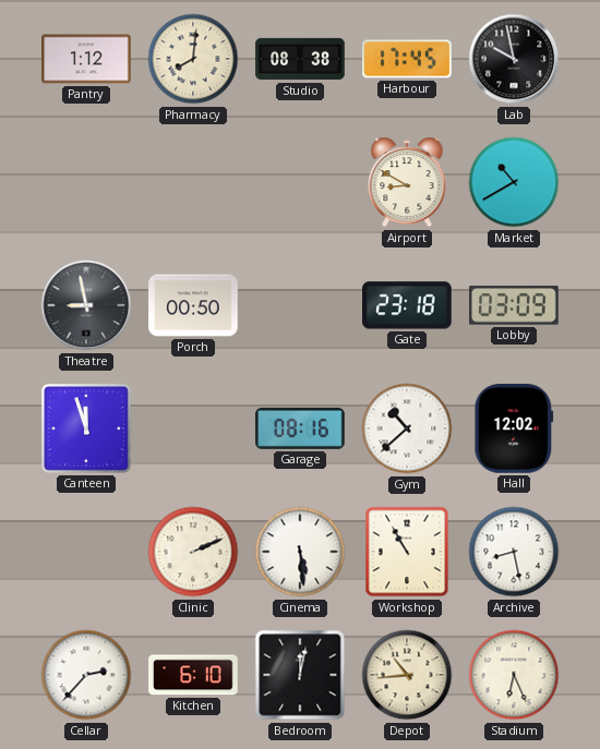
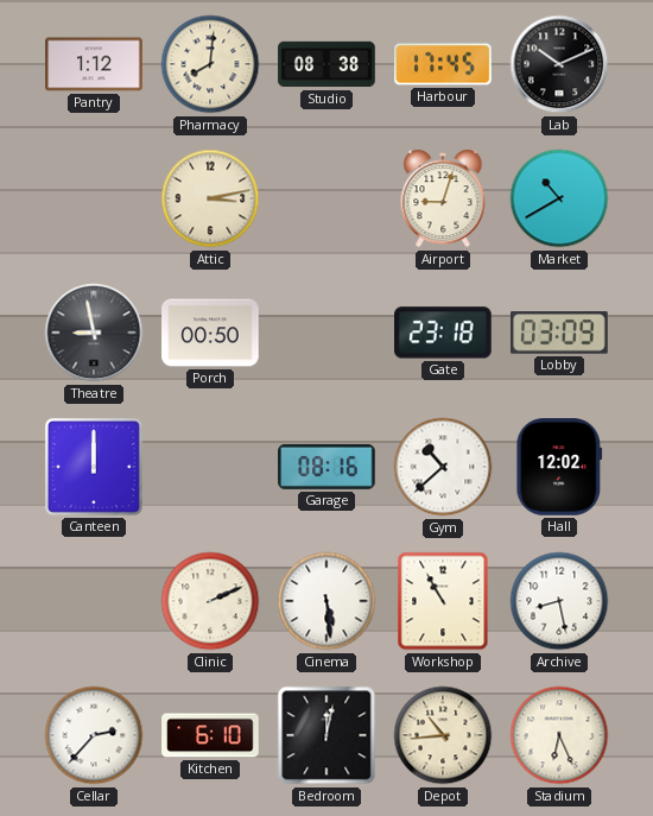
Lab: 9:58 -> 10:11
Attic: none -> 3:13
Airport: 8:50 -> 9:03
Canteen: 11:57 -> 12:00
